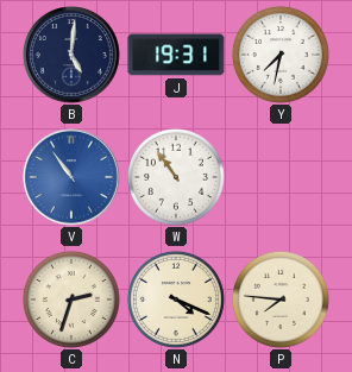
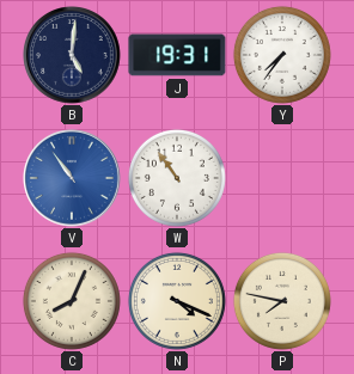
Y: 7:32 -> 7:36
C: 2:33 -> 8:04
P: 7:46 -> 7:47
